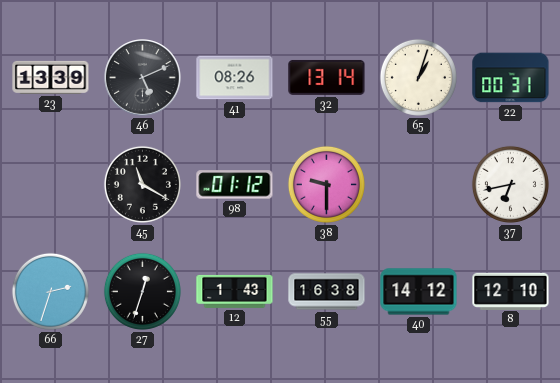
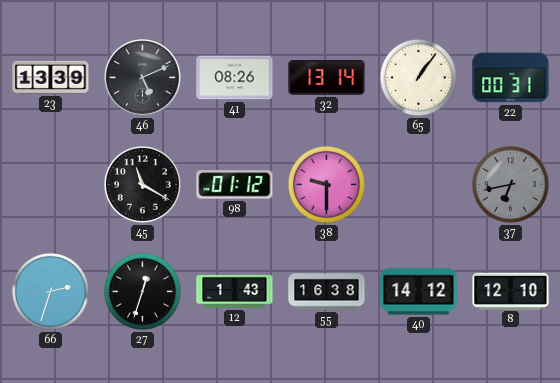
65: 1:03 -> 1:06
37 dial: white -> grey
